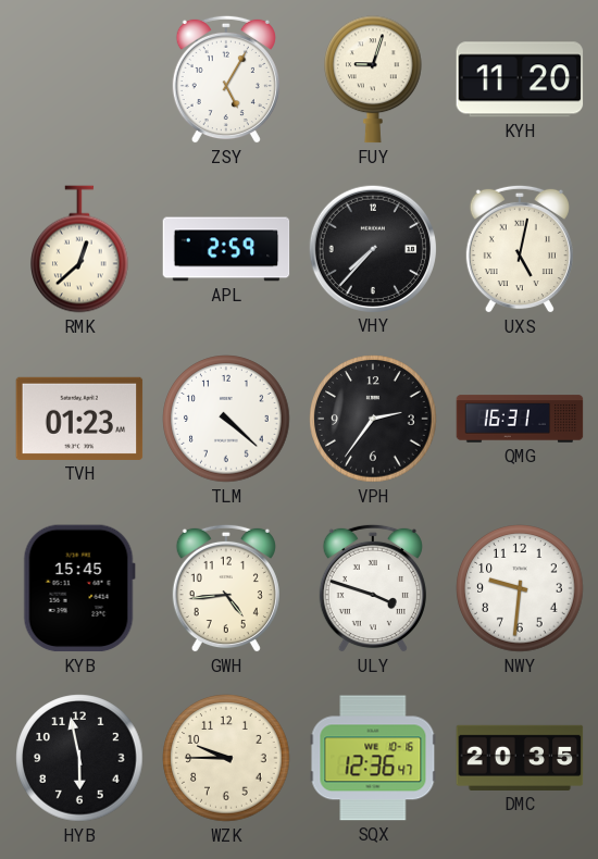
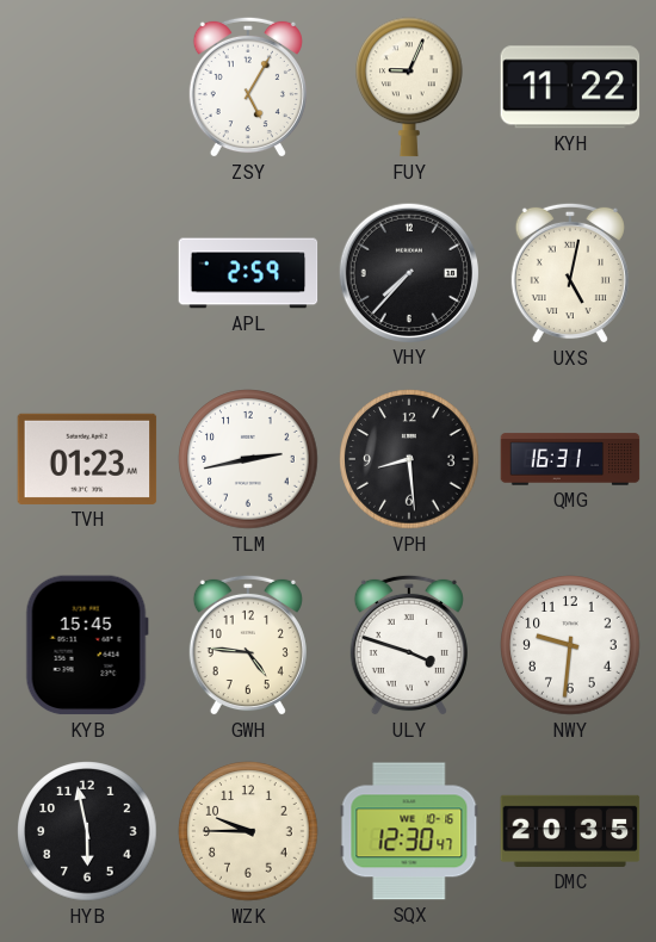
FUY: 9:03 -> 9:04
KYH: 11:20 -> 11:22
RMK: 12:38 -> none
TLM: 4:22 -> 2:43
VPH: 2:36 -> 8:29
GWH: 4:44 -> 4:46
SQX: 12:36 -> 12:30
